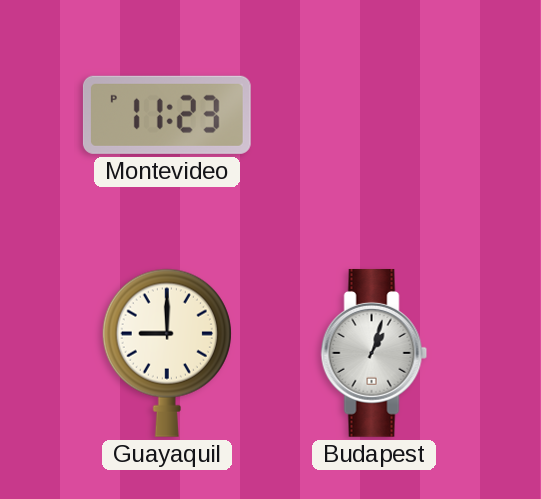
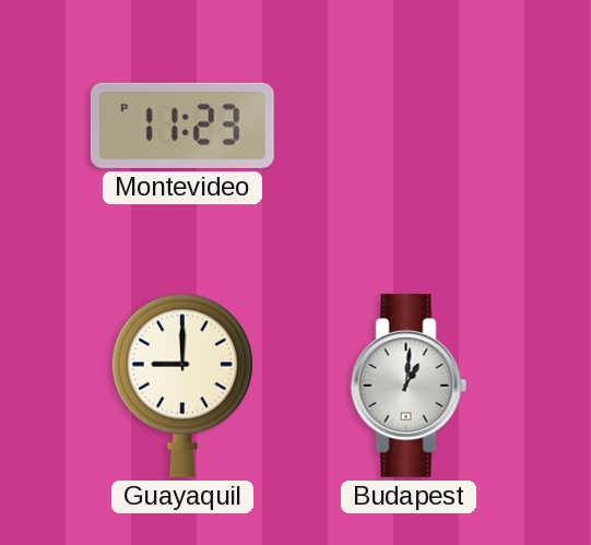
Budapest: 1:03 -> 1:01
